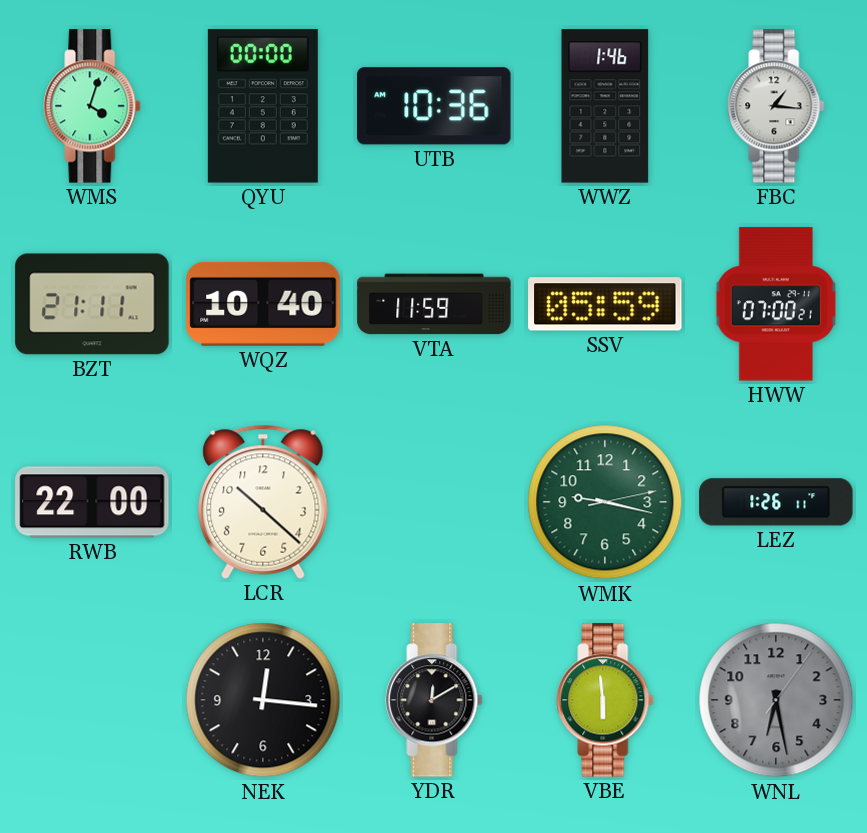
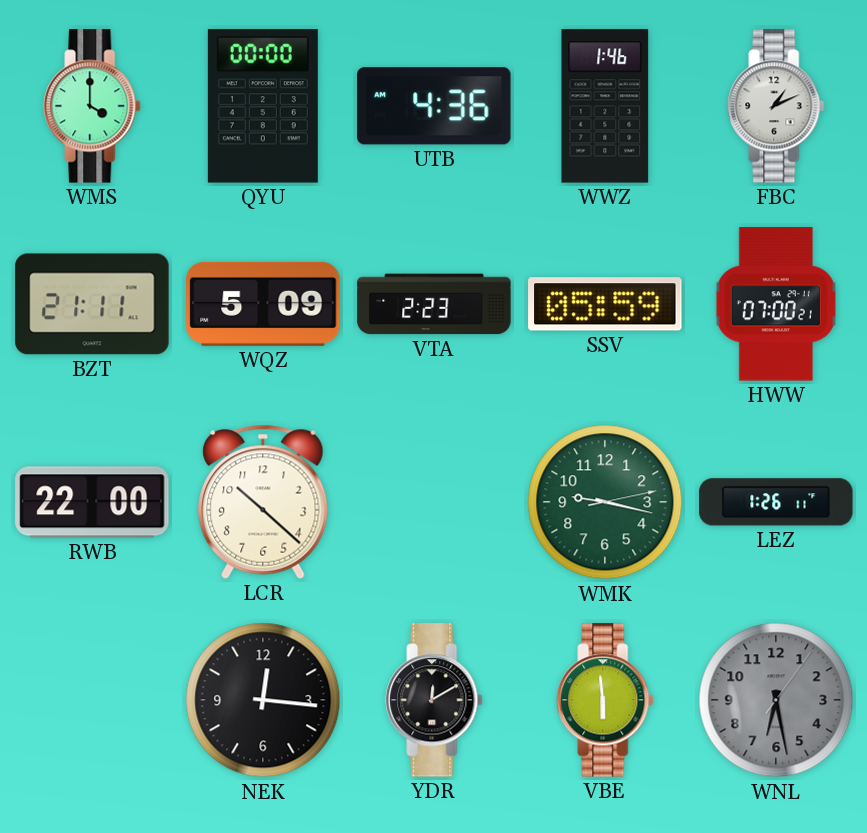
WMS: 4:03 -> 4:00
UTB: 10:36 -> 4:36
FBC: 1:16 -> 1:11
WQZ: 10:40 -> 5:09
VTA: 11:59 -> 2:23
